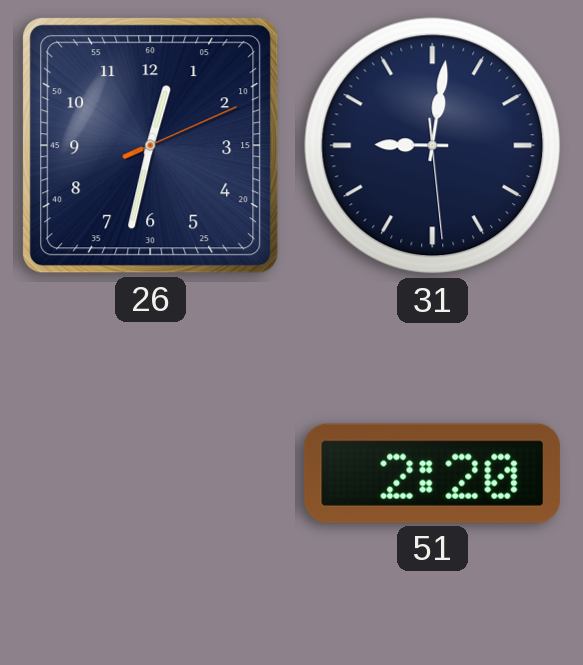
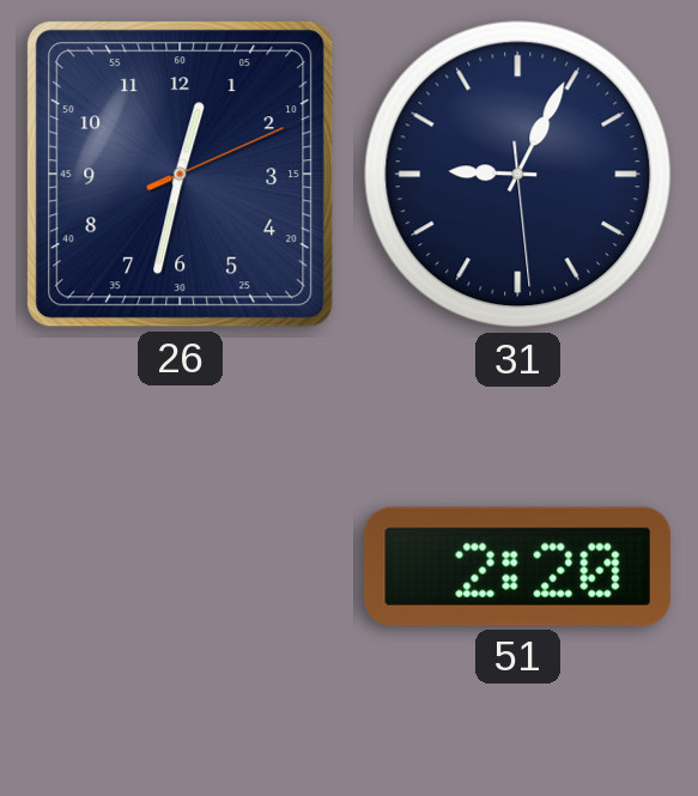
31: 9:01 -> 9:04
